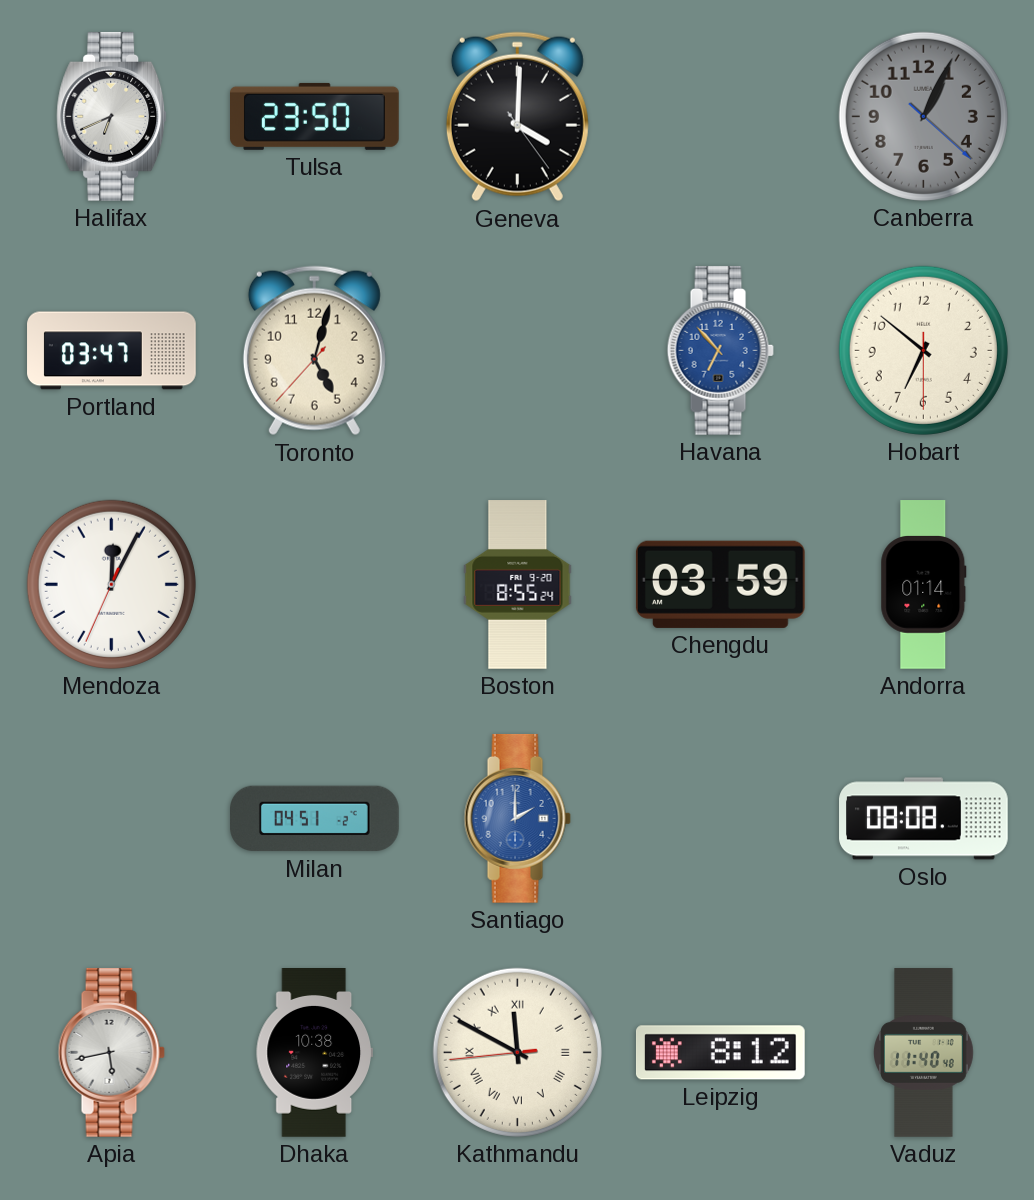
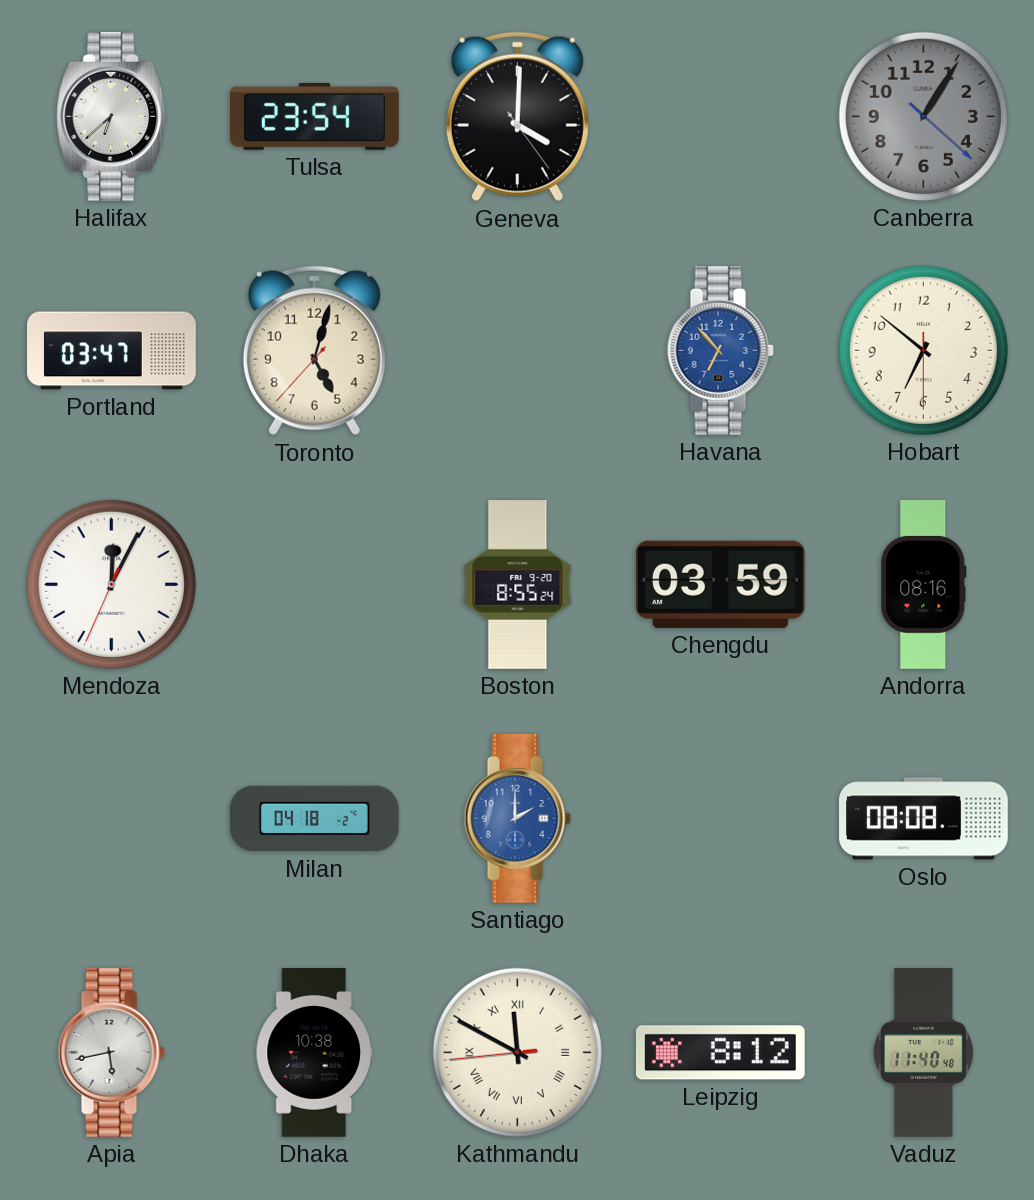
Halifax: 6:41 -> 6:38
Tulsa: 23:50 -> 23:54
Canberra: 1:04 -> 1:05
Andorra: 01:14 -> 08:16
Milan: 04:51 -> 04:18
